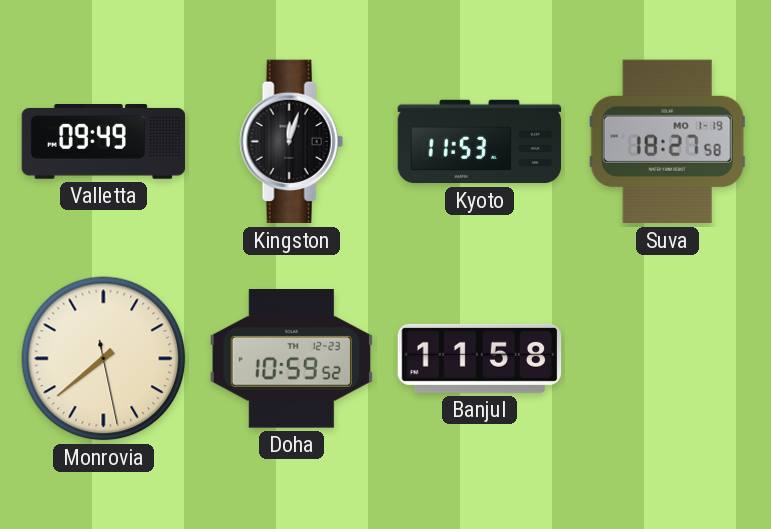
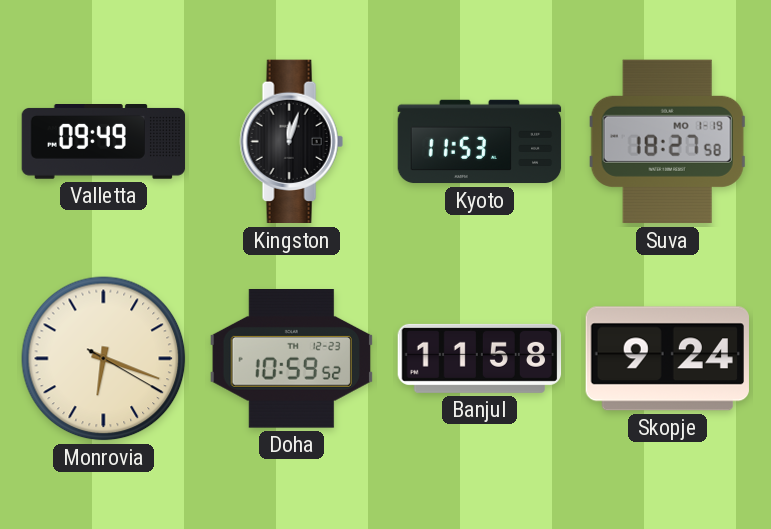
Monrovia: 7:38 -> 6:18
Skopje: none -> 9:24
